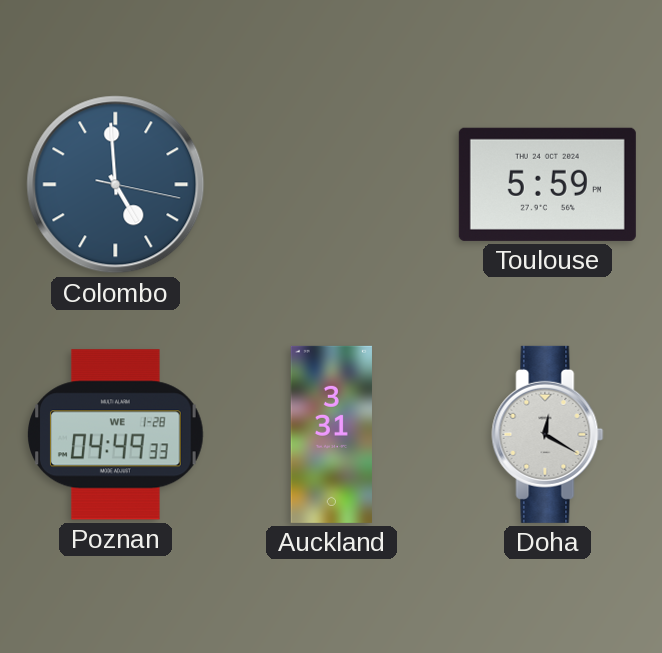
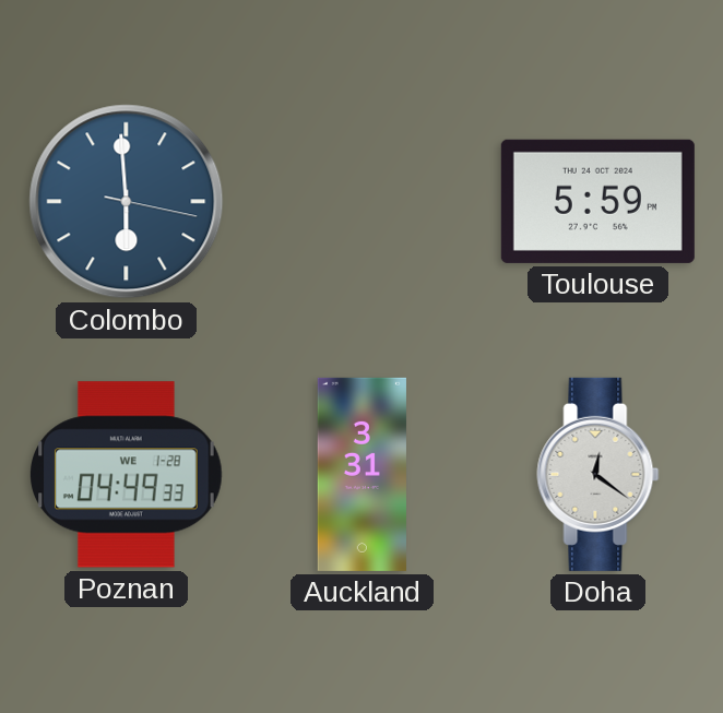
Colombo: 4:59 -> 5:59
Doha: 12:20 -> 12:21
